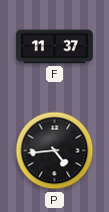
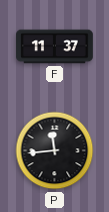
P: 4:44 -> 11:44
